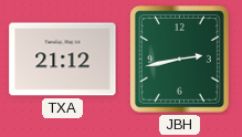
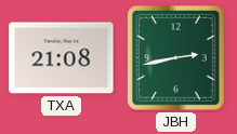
TXA: 21:12 -> 21:08
